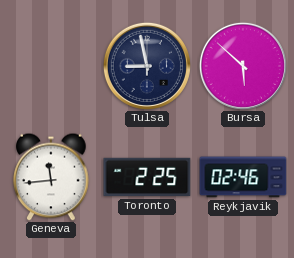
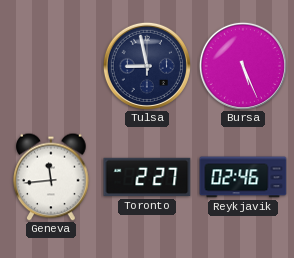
Bursa: 5:52 -> 5:26
Toronto: 2:25 -> 2:27
